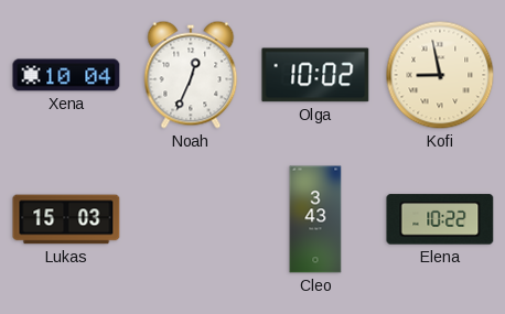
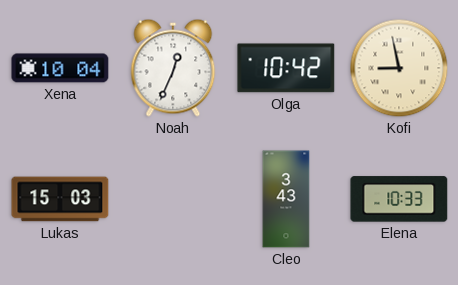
Olga: 10:02 -> 10:42
Elena: 10:22 -> 10:33
